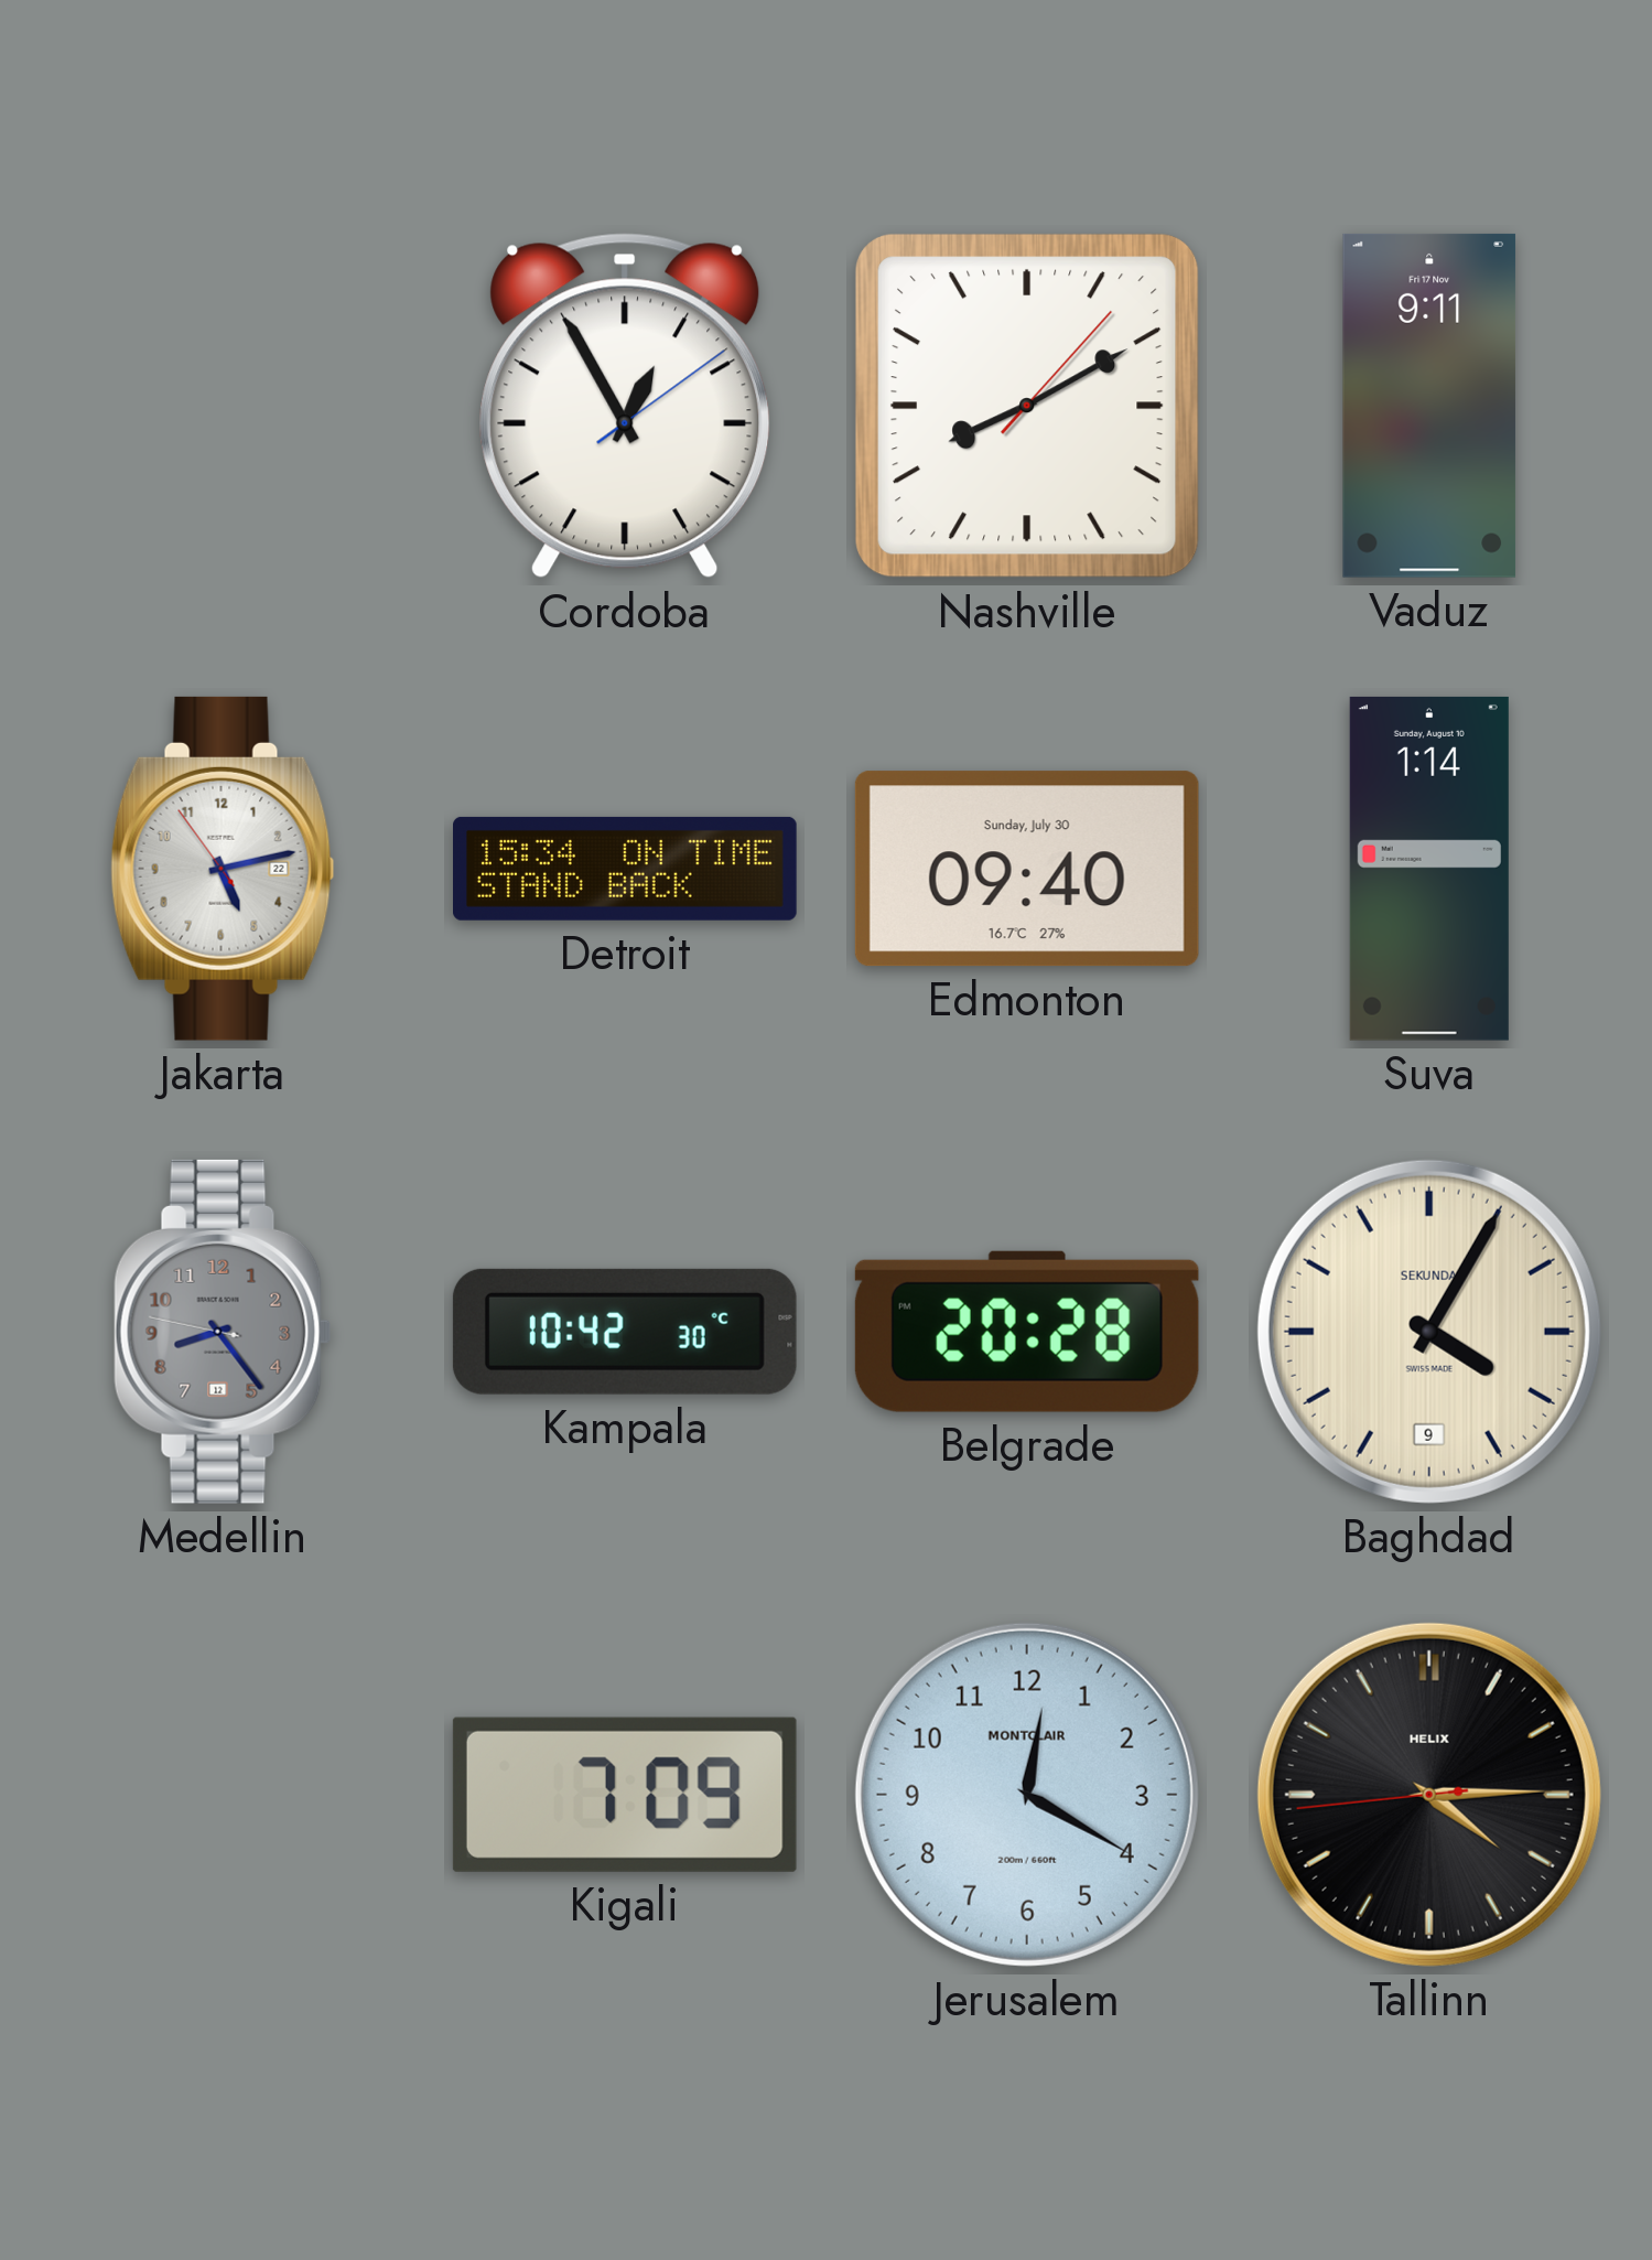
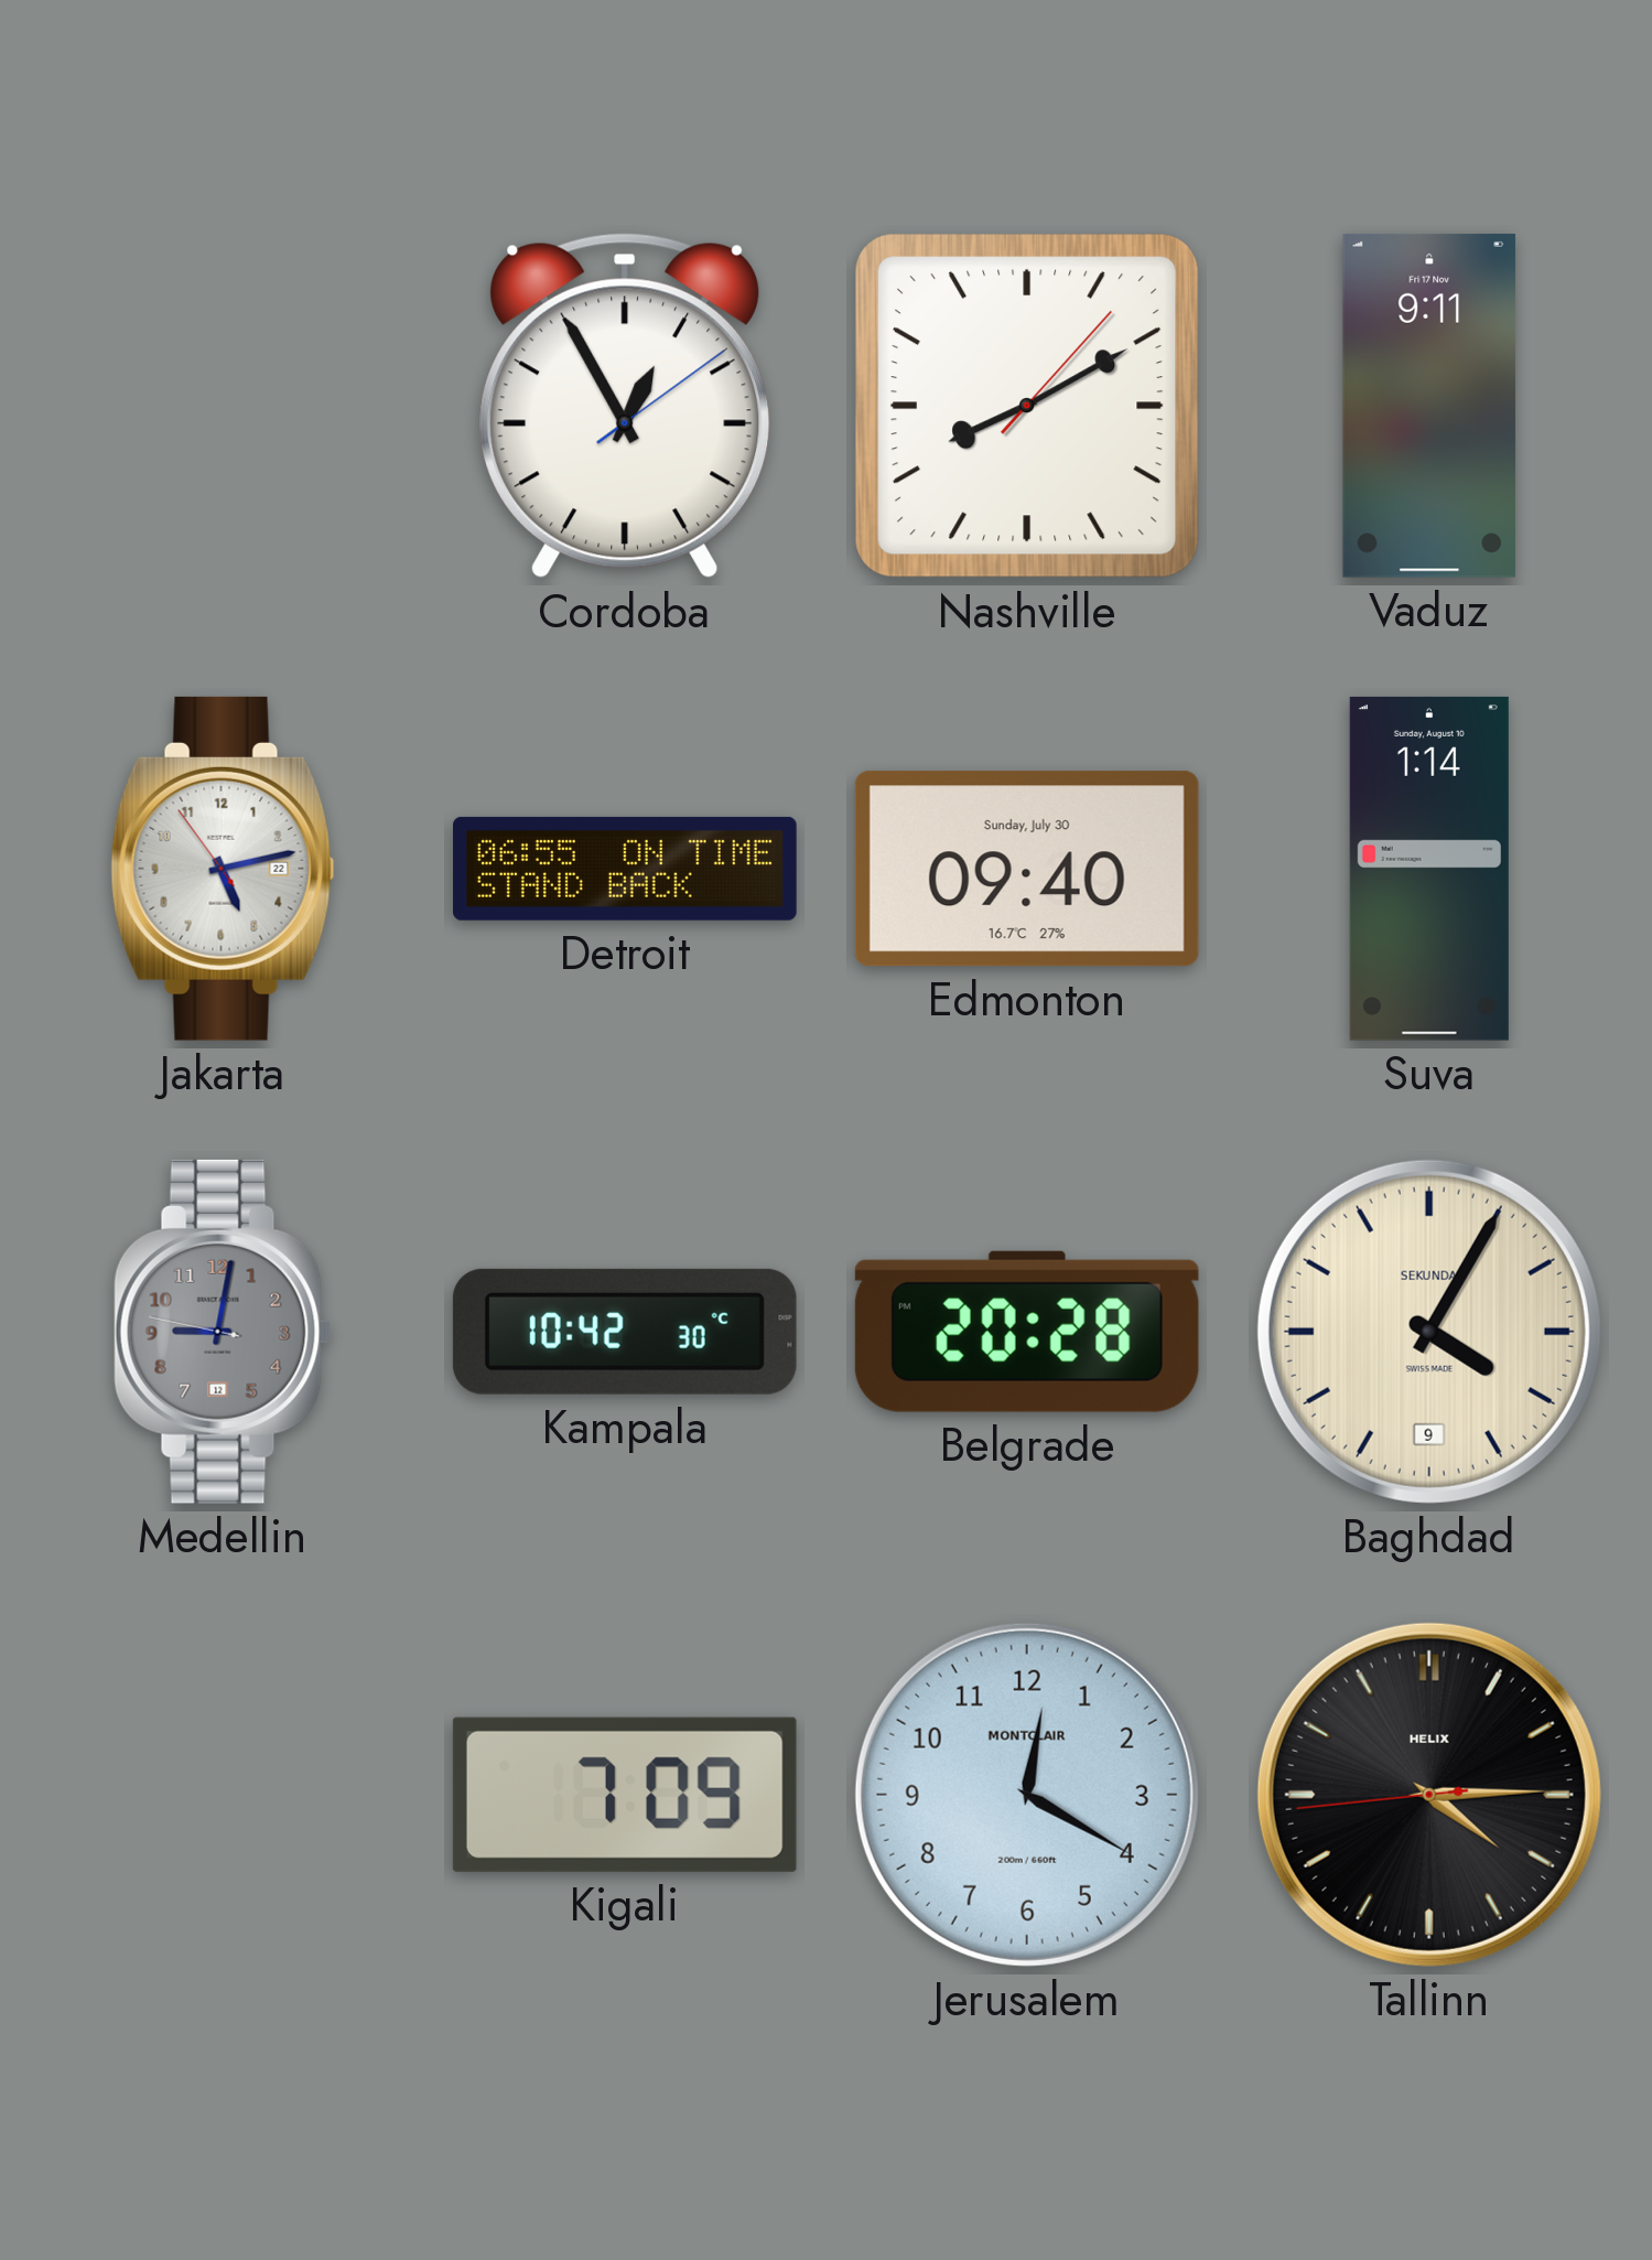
Detroit: 15:34 -> 06:55
Medellin: 8:23 -> 9:01
